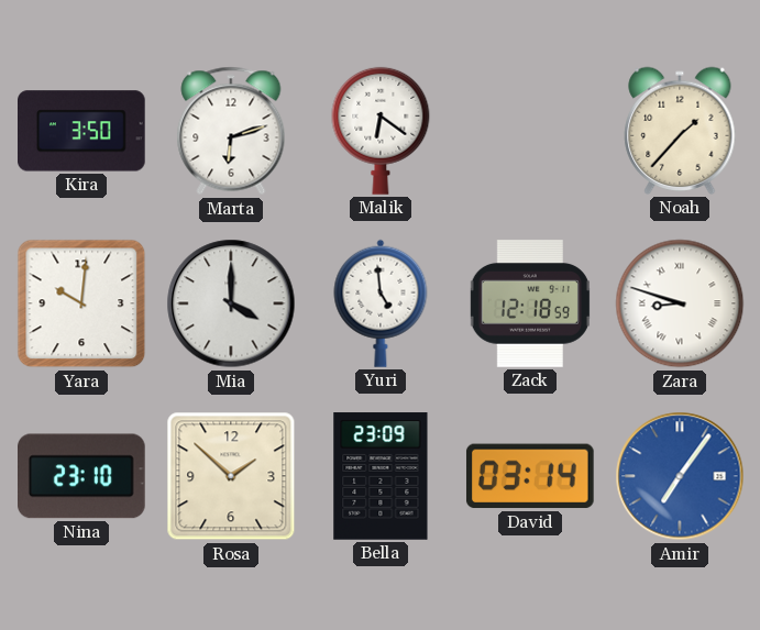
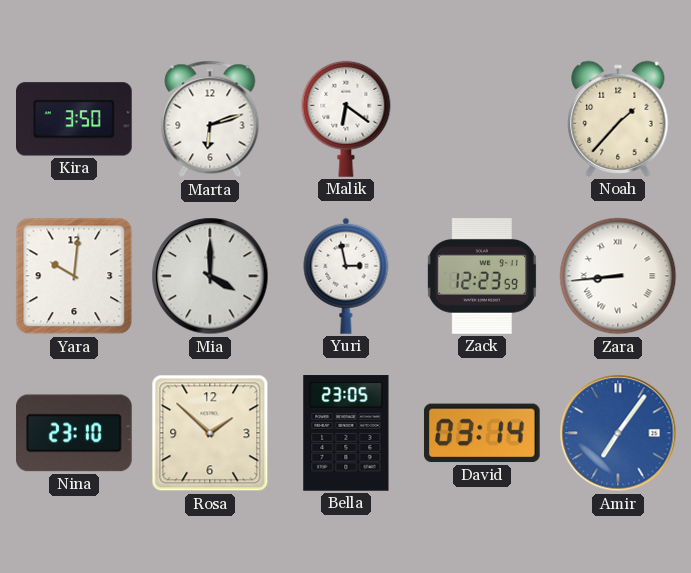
Yuri: 4:59 -> 2:58
Zack: 12:18 -> 12:23
Zara: 8:48 -> 8:44
Bella: 23:09 -> 23:05
